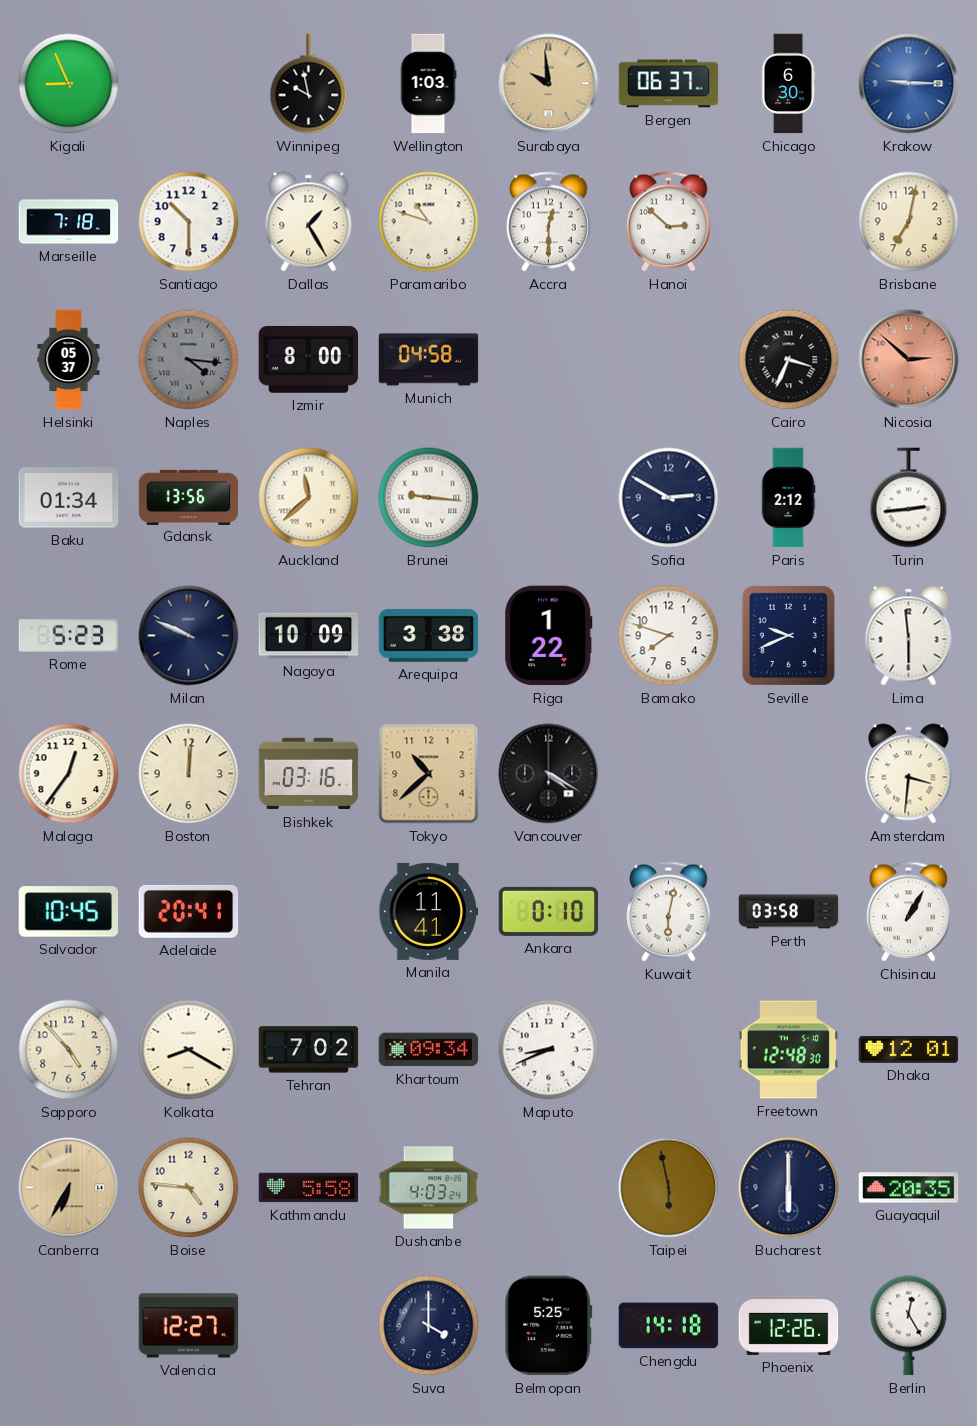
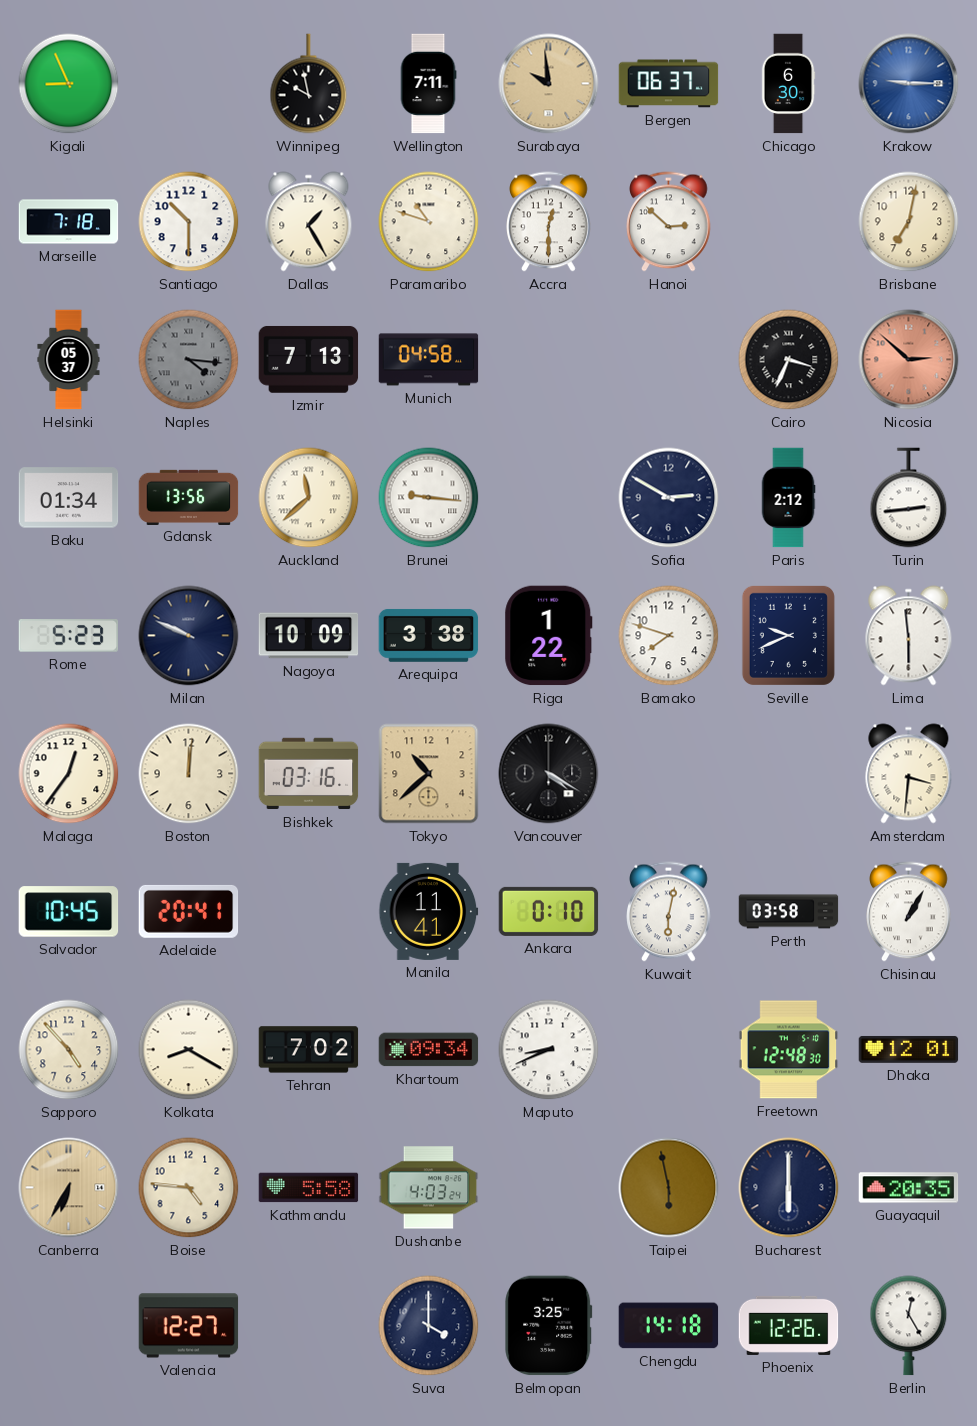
Wellington: 1:03 -> 7:11
Izmir: 8:00 -> 7:13
Belmopan: 5:25 -> 3:25
